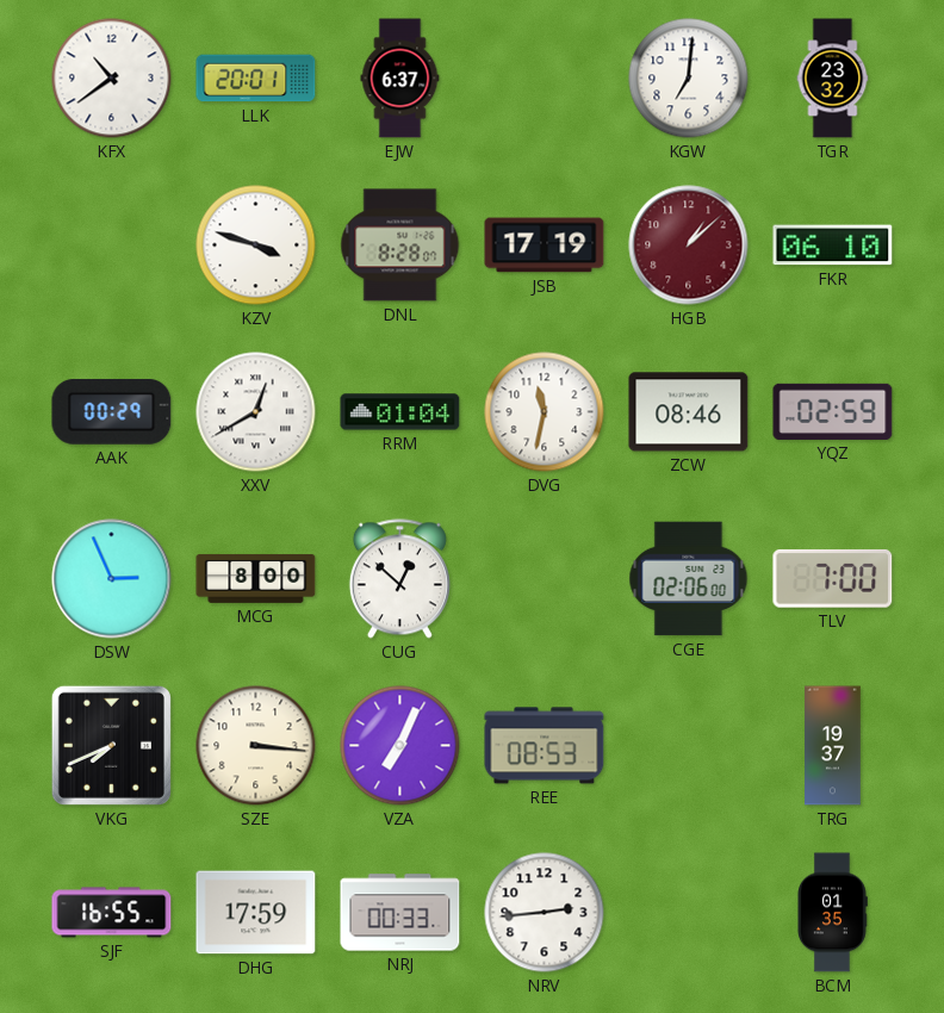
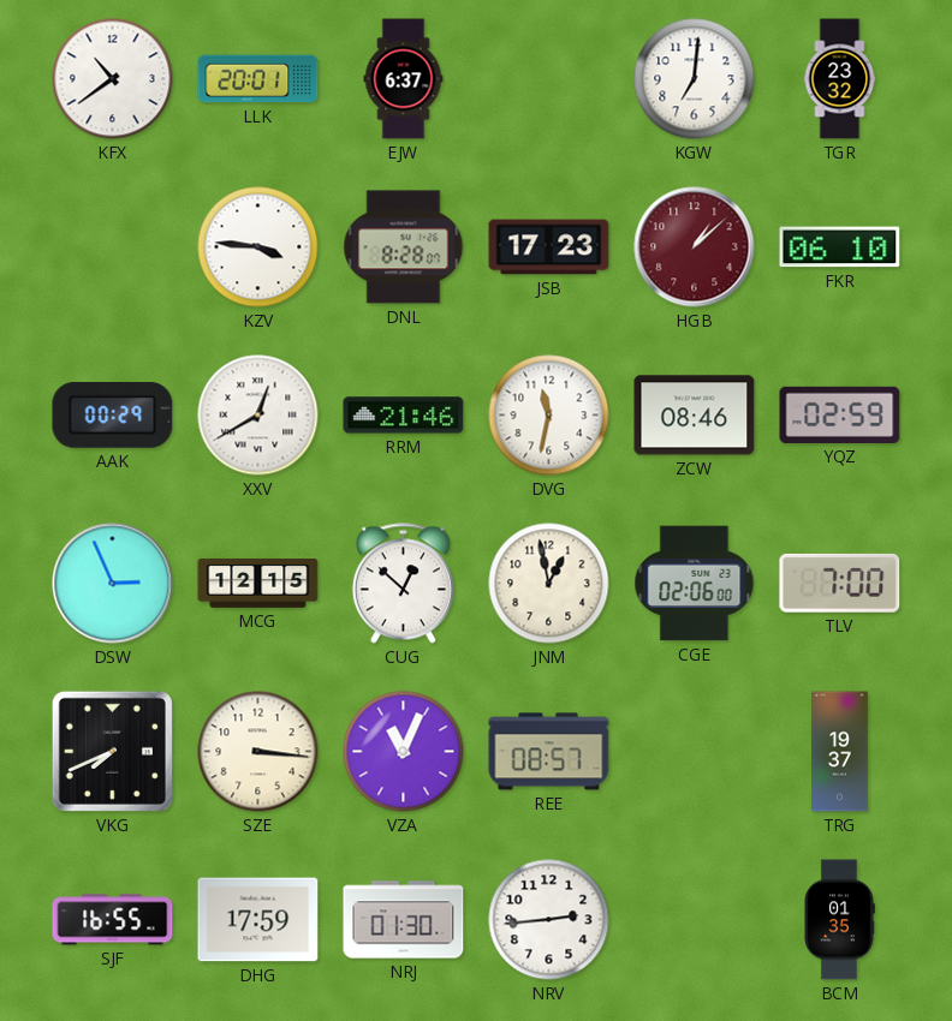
KZV: 3:48 -> 3:46
JSB: 17:19 -> 17:23
RRM: 01:04 -> 21:46
MCG: 8:00 -> 12:15
JNM: none -> 12:58
VZA: 7:04 -> 11:04
REE: 08:53 -> 08:57
NRJ: 00:33 -> 01:30
